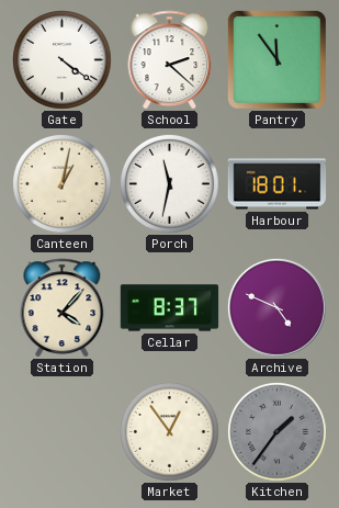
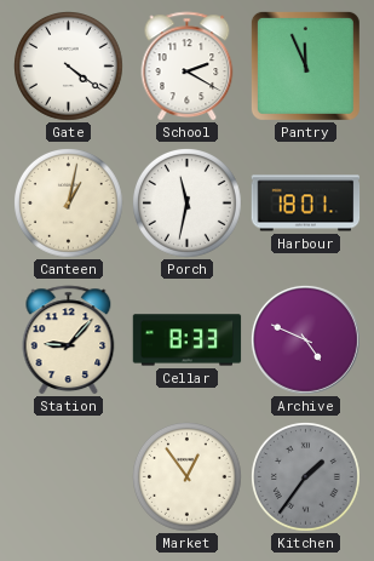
School: 2:22 -> 2:20
Pantry: 11:54 -> 11:56
Station: 4:07 -> 9:07
Cellar: 8:37 -> 8:33
